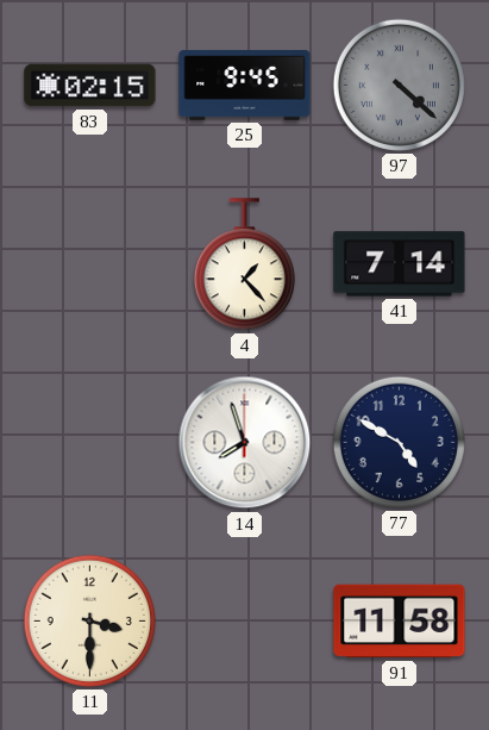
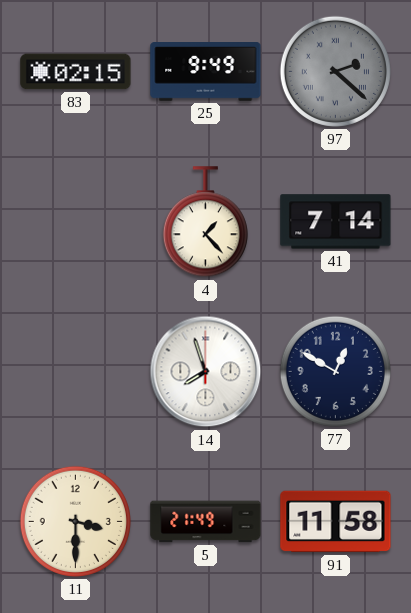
25: 9:45 -> 9:49
97: 4:22 -> 2:22
77: 4:50 -> 12:50
5: none -> 21:49
